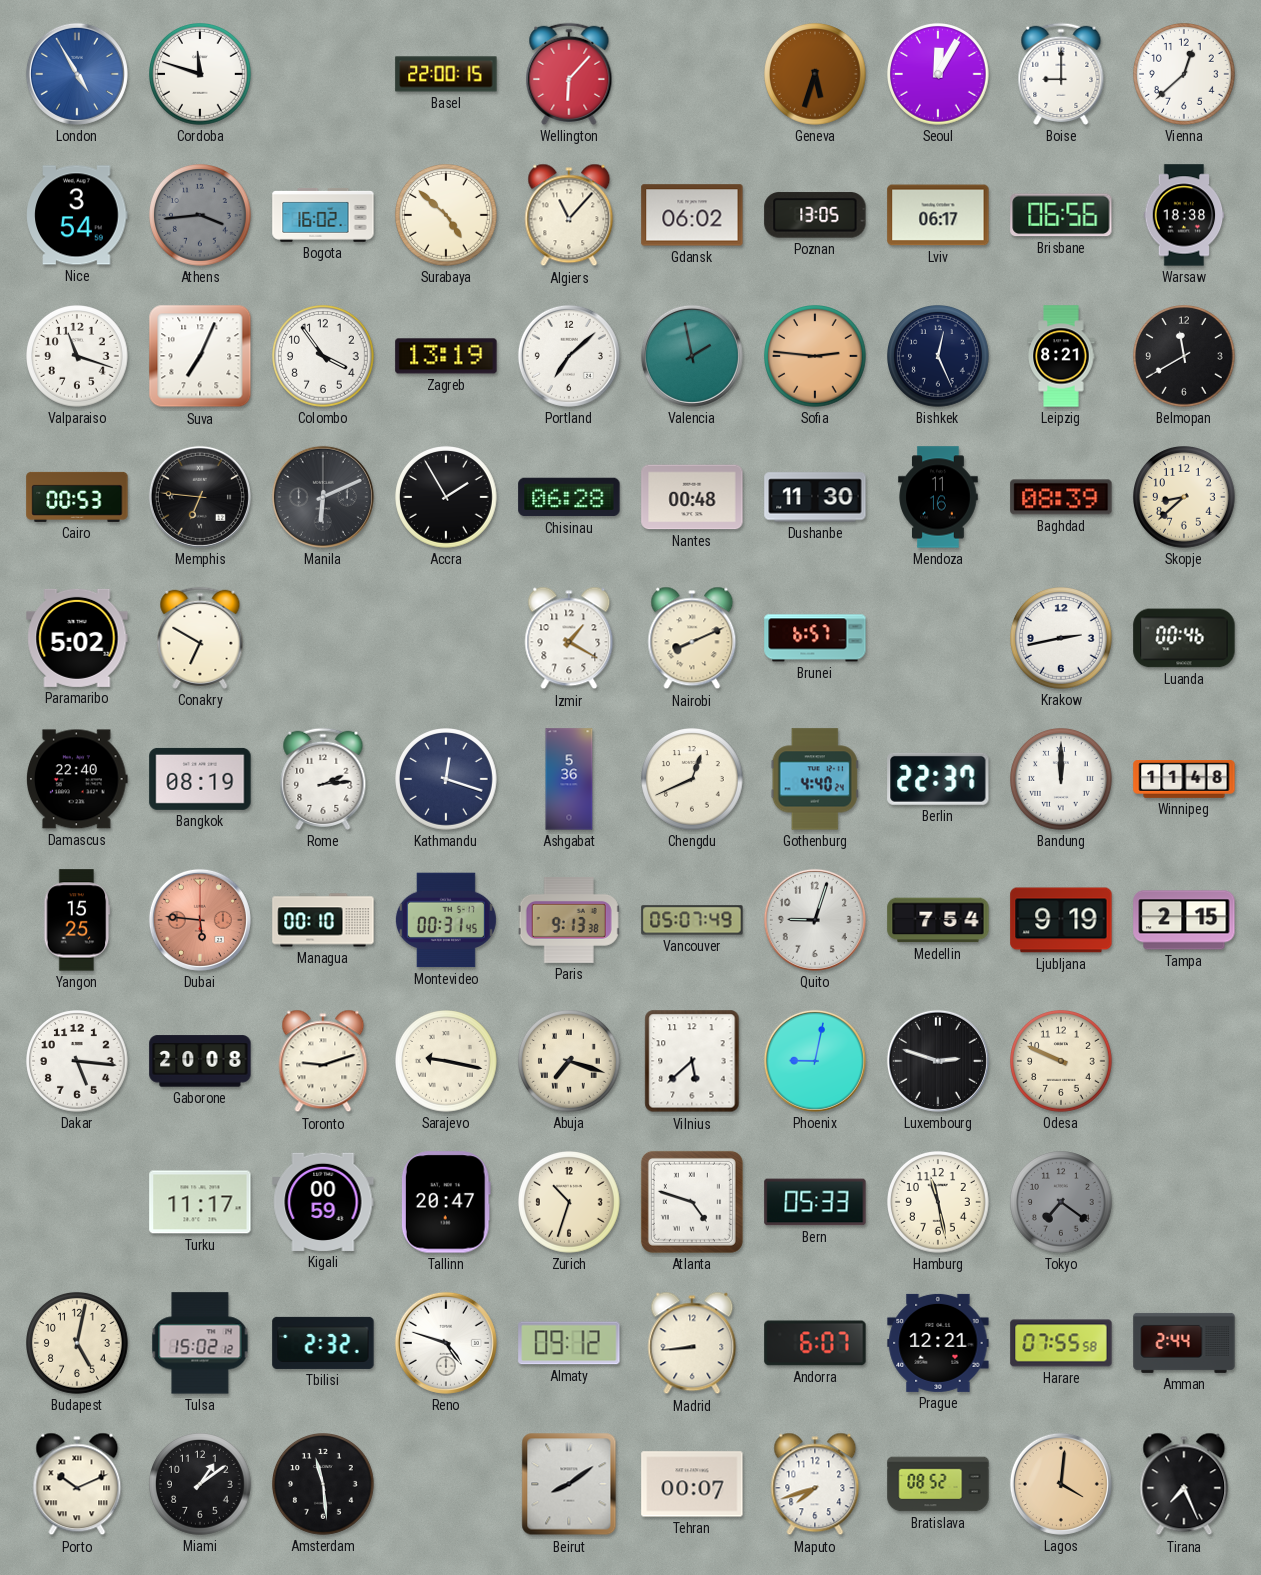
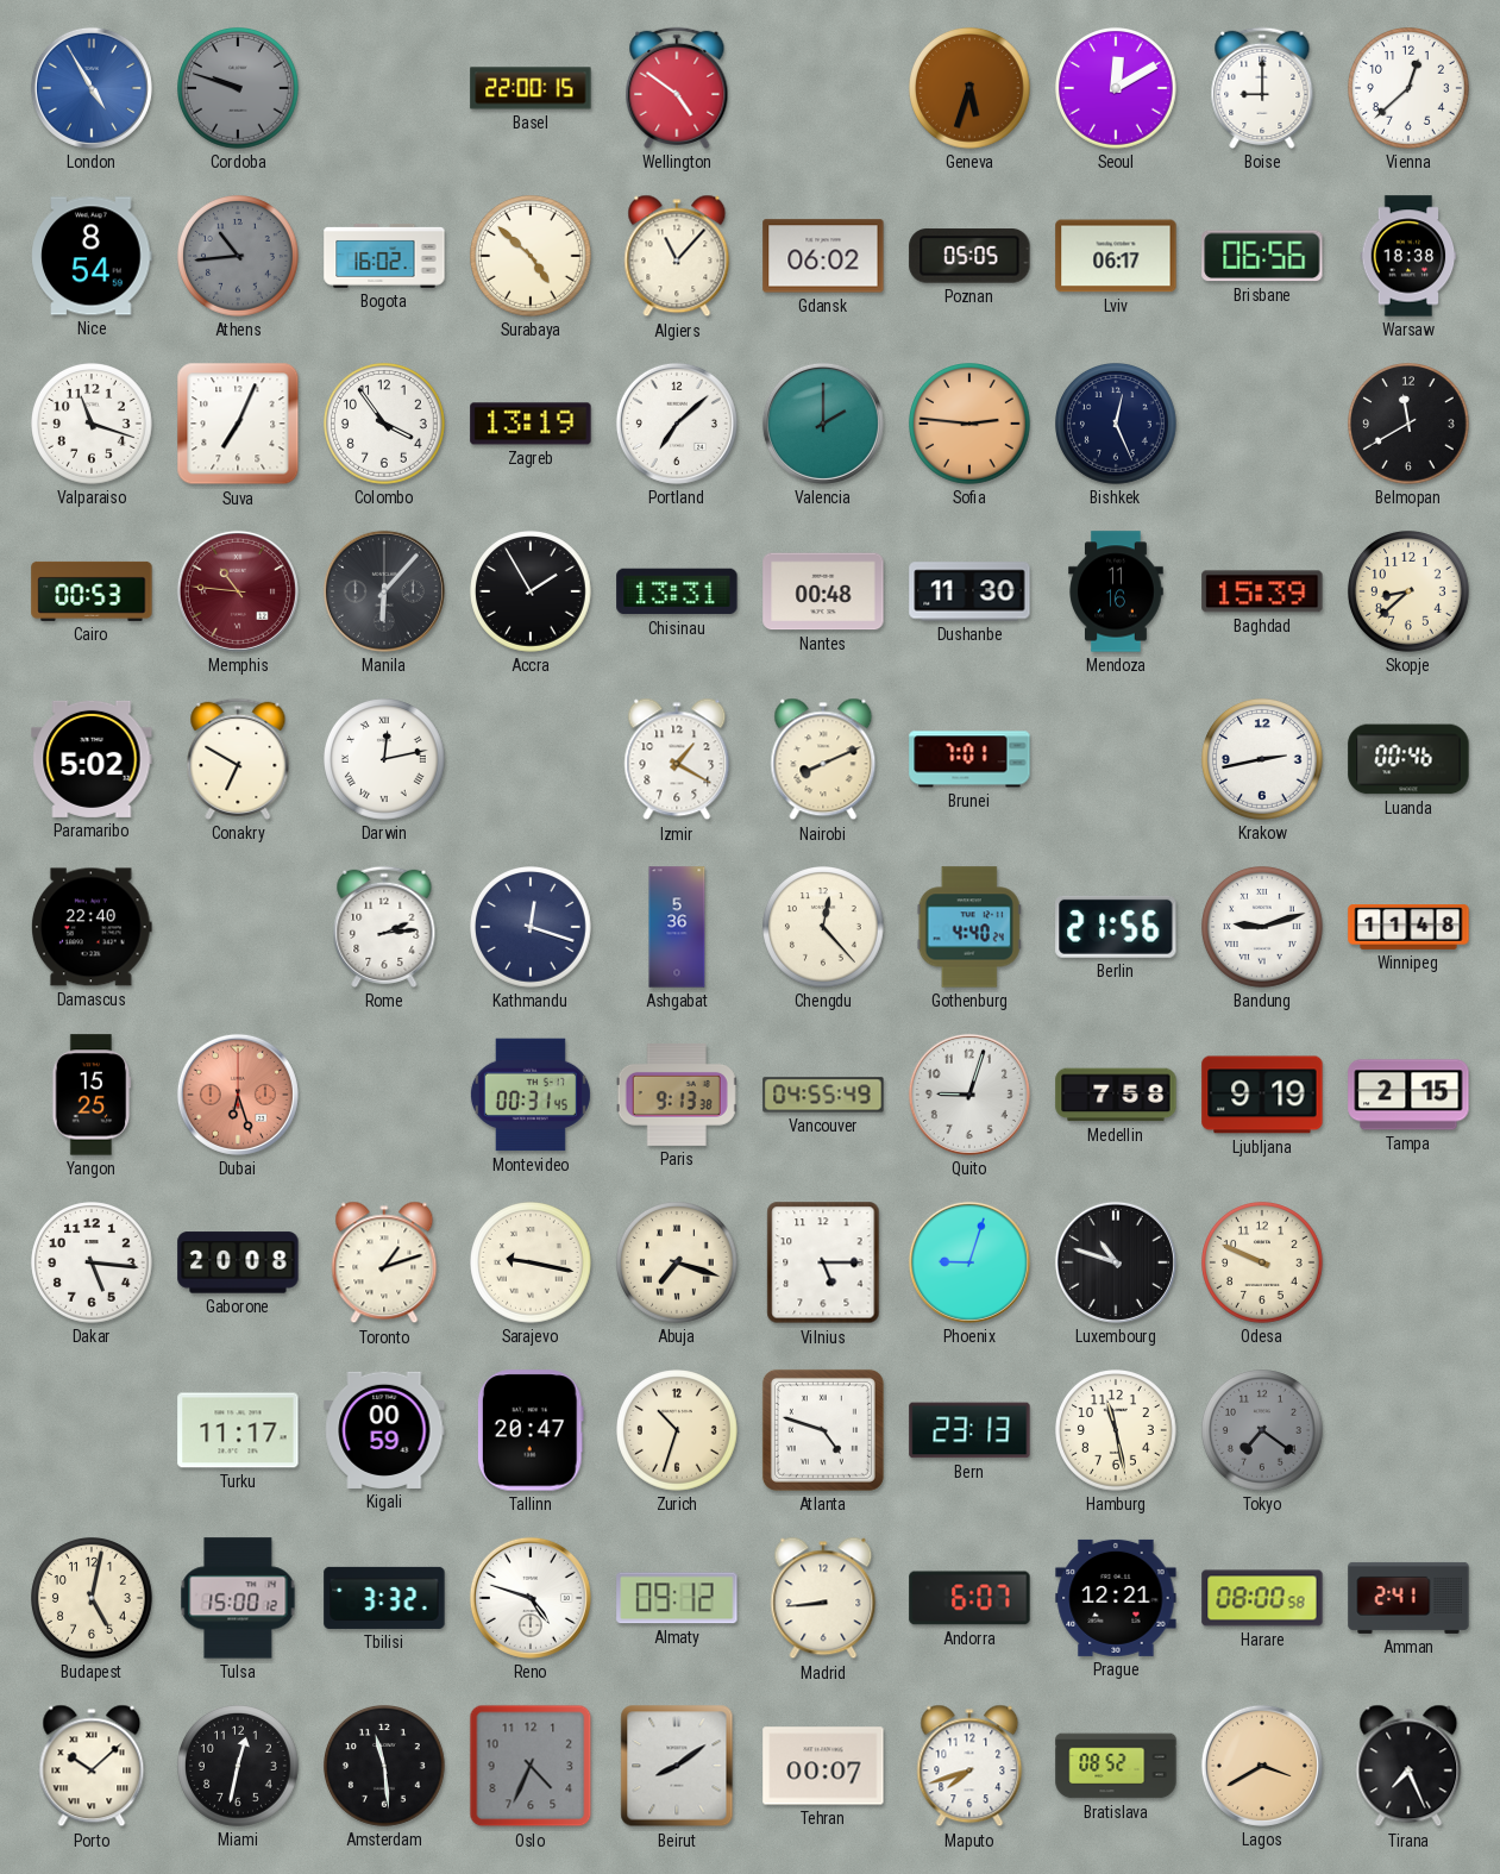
Cordoba: 11:48 -> 9:48
Cordoba dial: white -> grey
Wellington: 6:07 -> 4:51
Seoul: 12:05 -> 12:10
Nice: 3:54 -> 8:54
Athens: 3:44 -> 10:44
Poznan: 13:05 -> 05:05
Valencia: 1:58 -> 2:00
Leipzig: 8:21 -> none
Memphis: 6:46 -> 10:46
Memphis dial: black -> burgundy
Manila: 6:11 -> 6:07
Chisinau: 06:28 -> 13:31
Baghdad: 08:39 -> 15:39
Darwin: none -> 12:13
Brunei: 6:57 -> 7:01
Bangkok: 08:19 -> none
Chengdu: 12:41 -> 12:23
Berlin: 22:37 -> 21:56
Bandung: 12:00 -> 9:12
Dubai: 5:46 -> 6:27
Managua: 00:10 -> none
Vancouver: 05:07 -> 04:55
Medellin: 7:54 -> 7:58
Toronto: 9:12 -> 1:12
Vilnius: 5:38 -> 5:15
Phoenix: 9:02 -> 9:03
Luxembourg: 2:48 -> 10:48
Bern: 05:33 -> 23:13
Tulsa: 15:02 -> 15:00
Tbilisi: 2:32 -> 3:32
Harare: 07:55 -> 08:00
Amman: 2:44 -> 2:41
Porto: 10:11 -> 10:08
Miami: 1:09 -> 12:32
Oslo: none -> 4:34
Lagos: 4:01 -> 3:40
